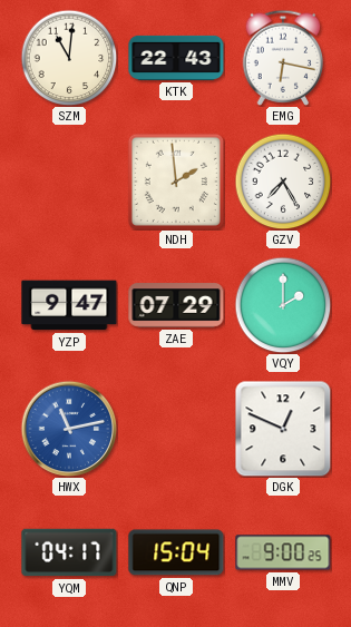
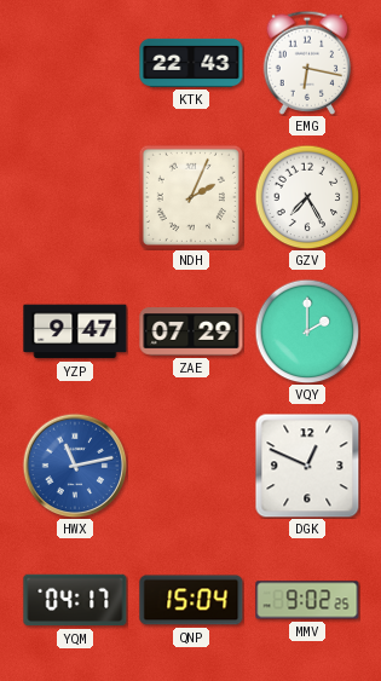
SZM: 11:01 -> none
NDH: 1:59 -> 2:04
MMV: 9:00 -> 9:02
